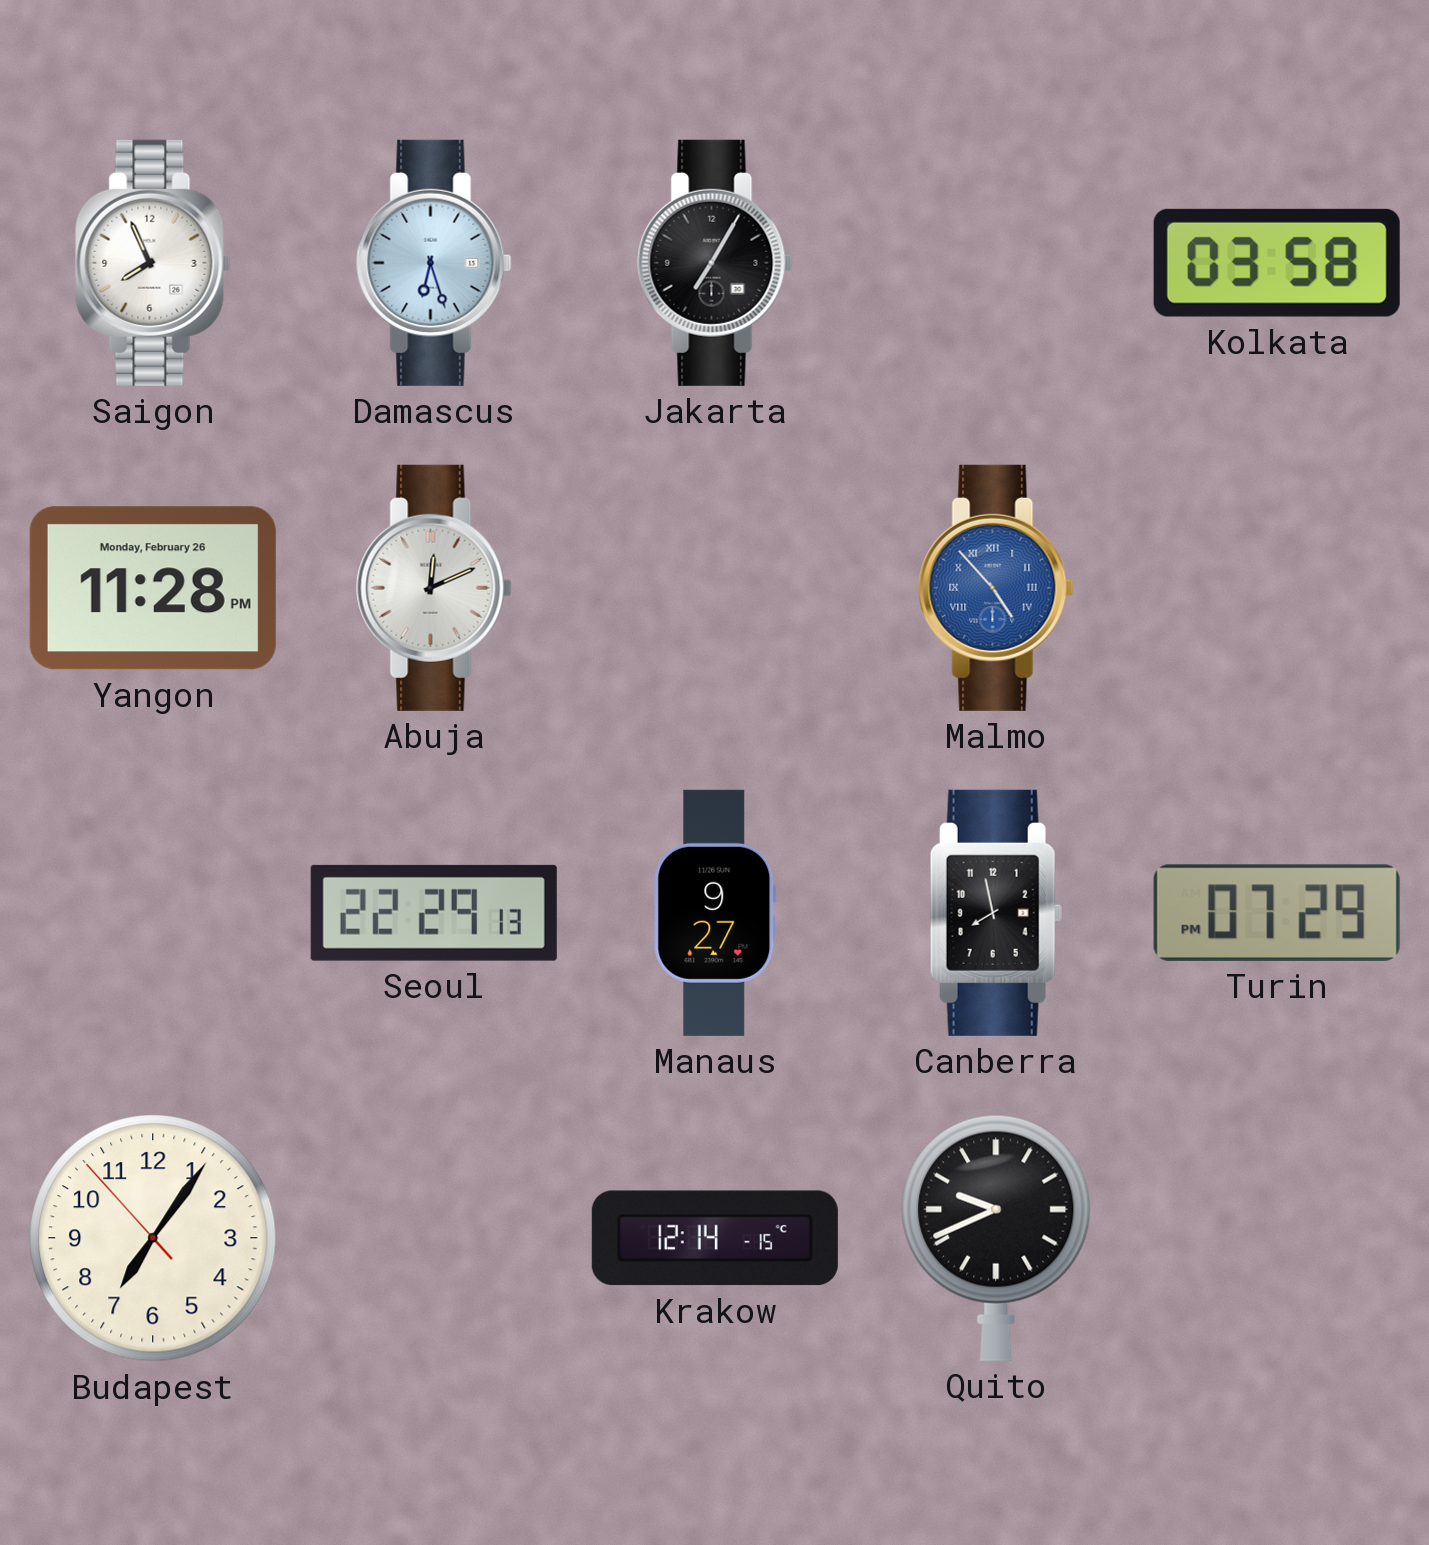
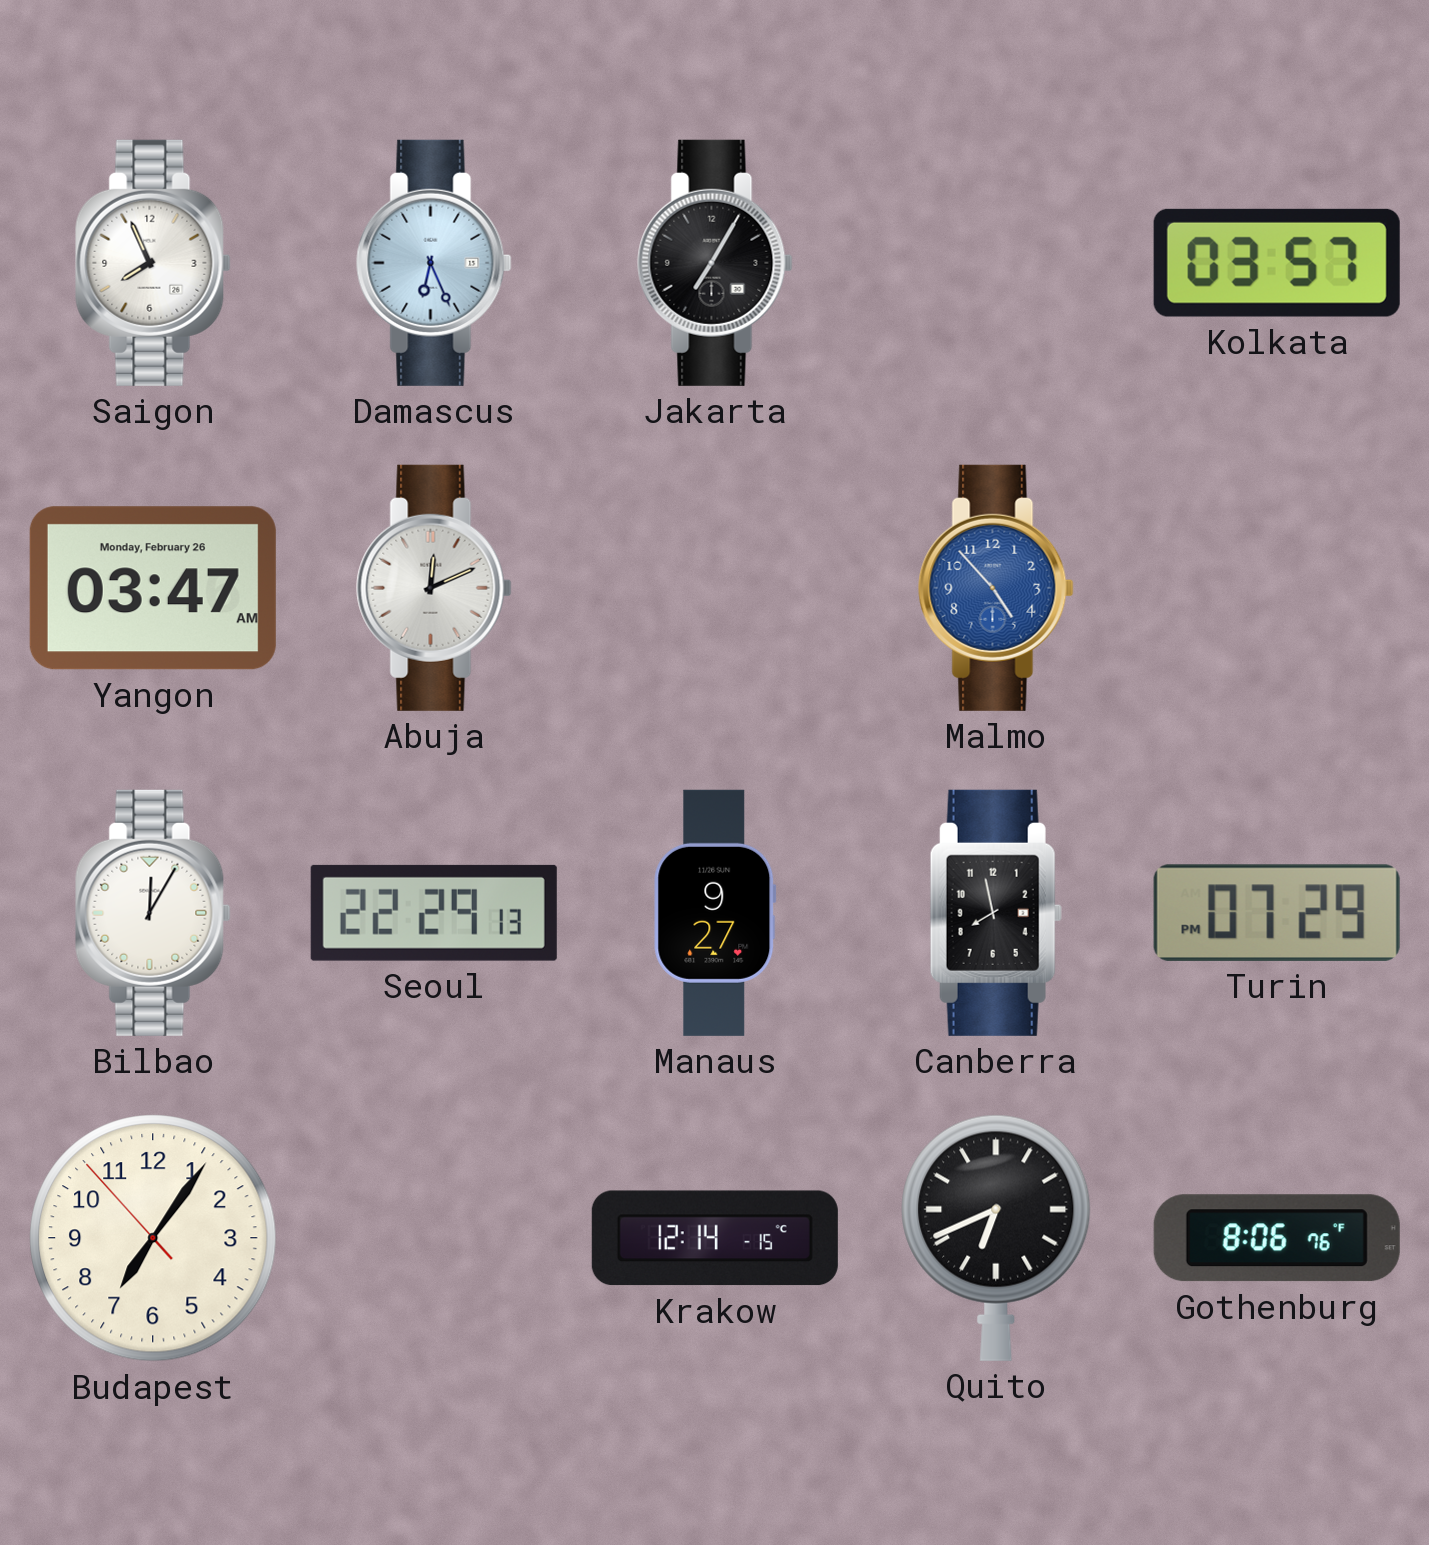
Damascus: 6:27 -> 6:26
Kolkata: 03:58 -> 03:57
Yangon: 11:28 -> 03:47
Malmo numerals: Roman -> Arabic
Bilbao: none -> 12:05
Quito: 9:41 -> 6:41
Gothenburg: none -> 8:06
